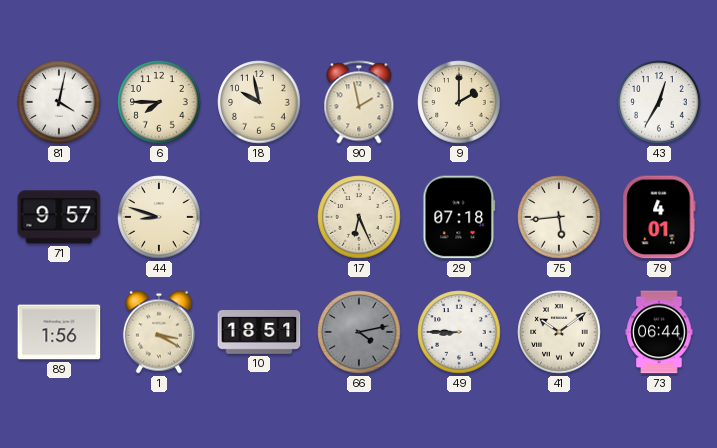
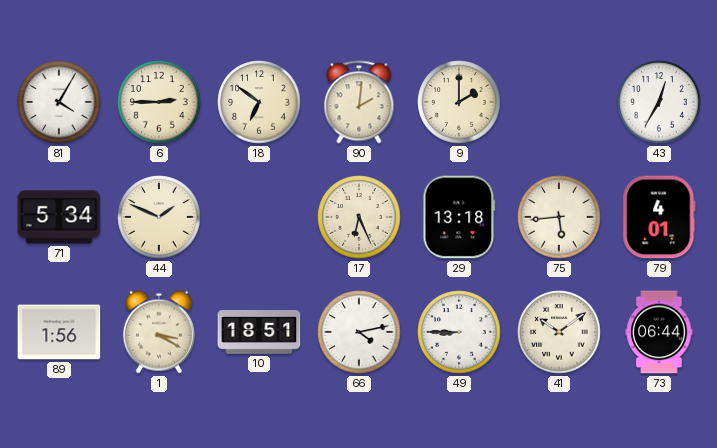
81: 4:02 -> 4:05
6: 7:45 -> 2:45
18: 9:58 -> 6:51
90: 1:58 -> 2:01
71: 9:57 -> 5:34
44: 8:48 -> 1:49
29: 07:18 -> 13:18
66 dial: grey -> white
